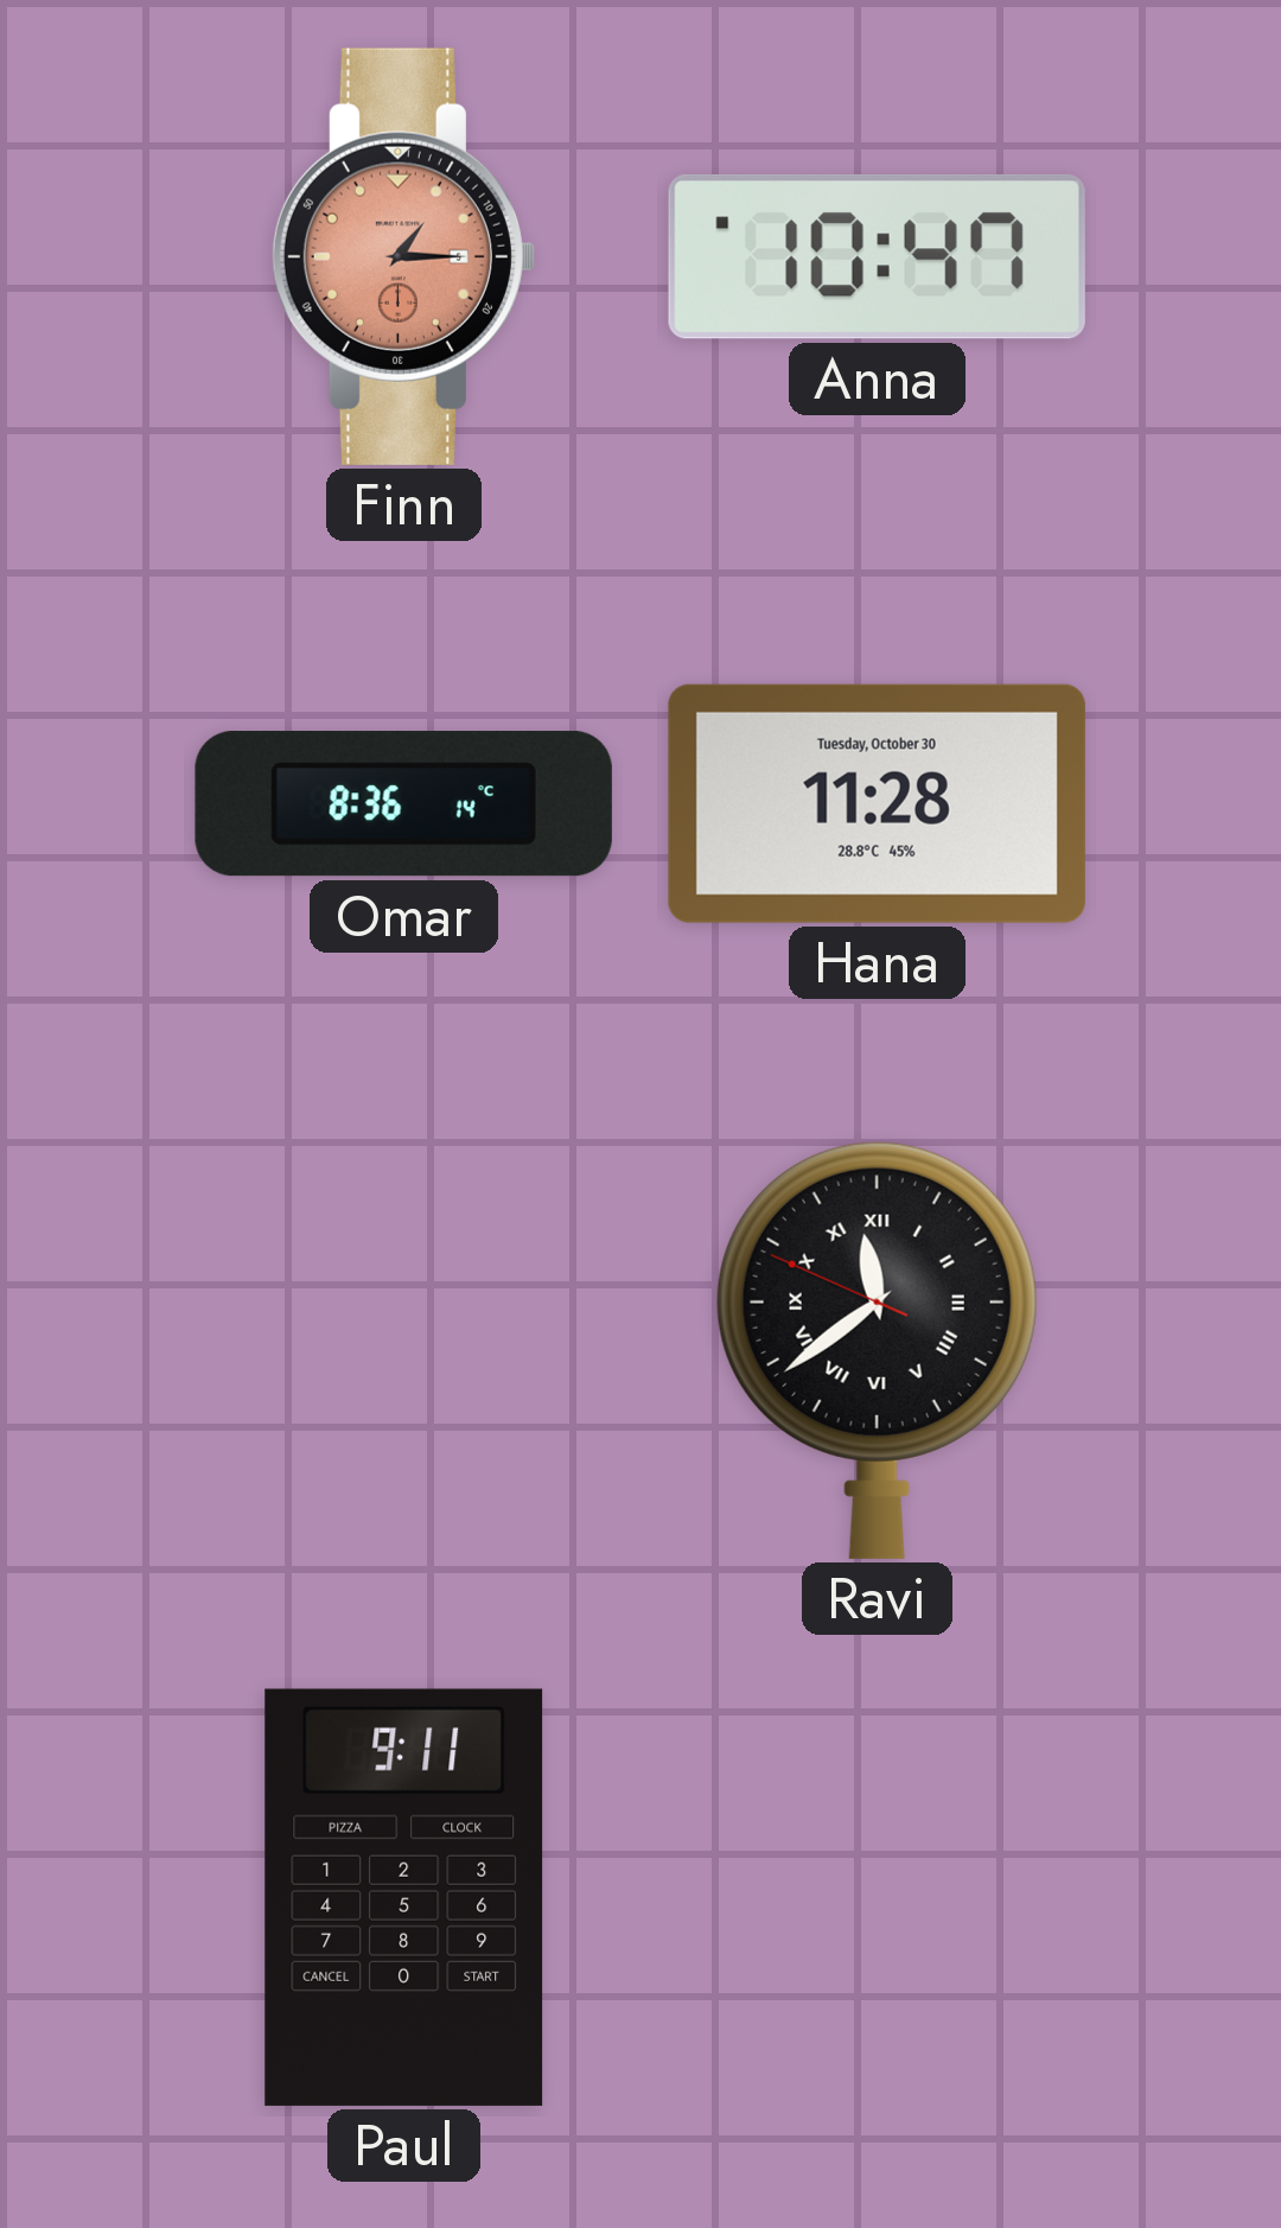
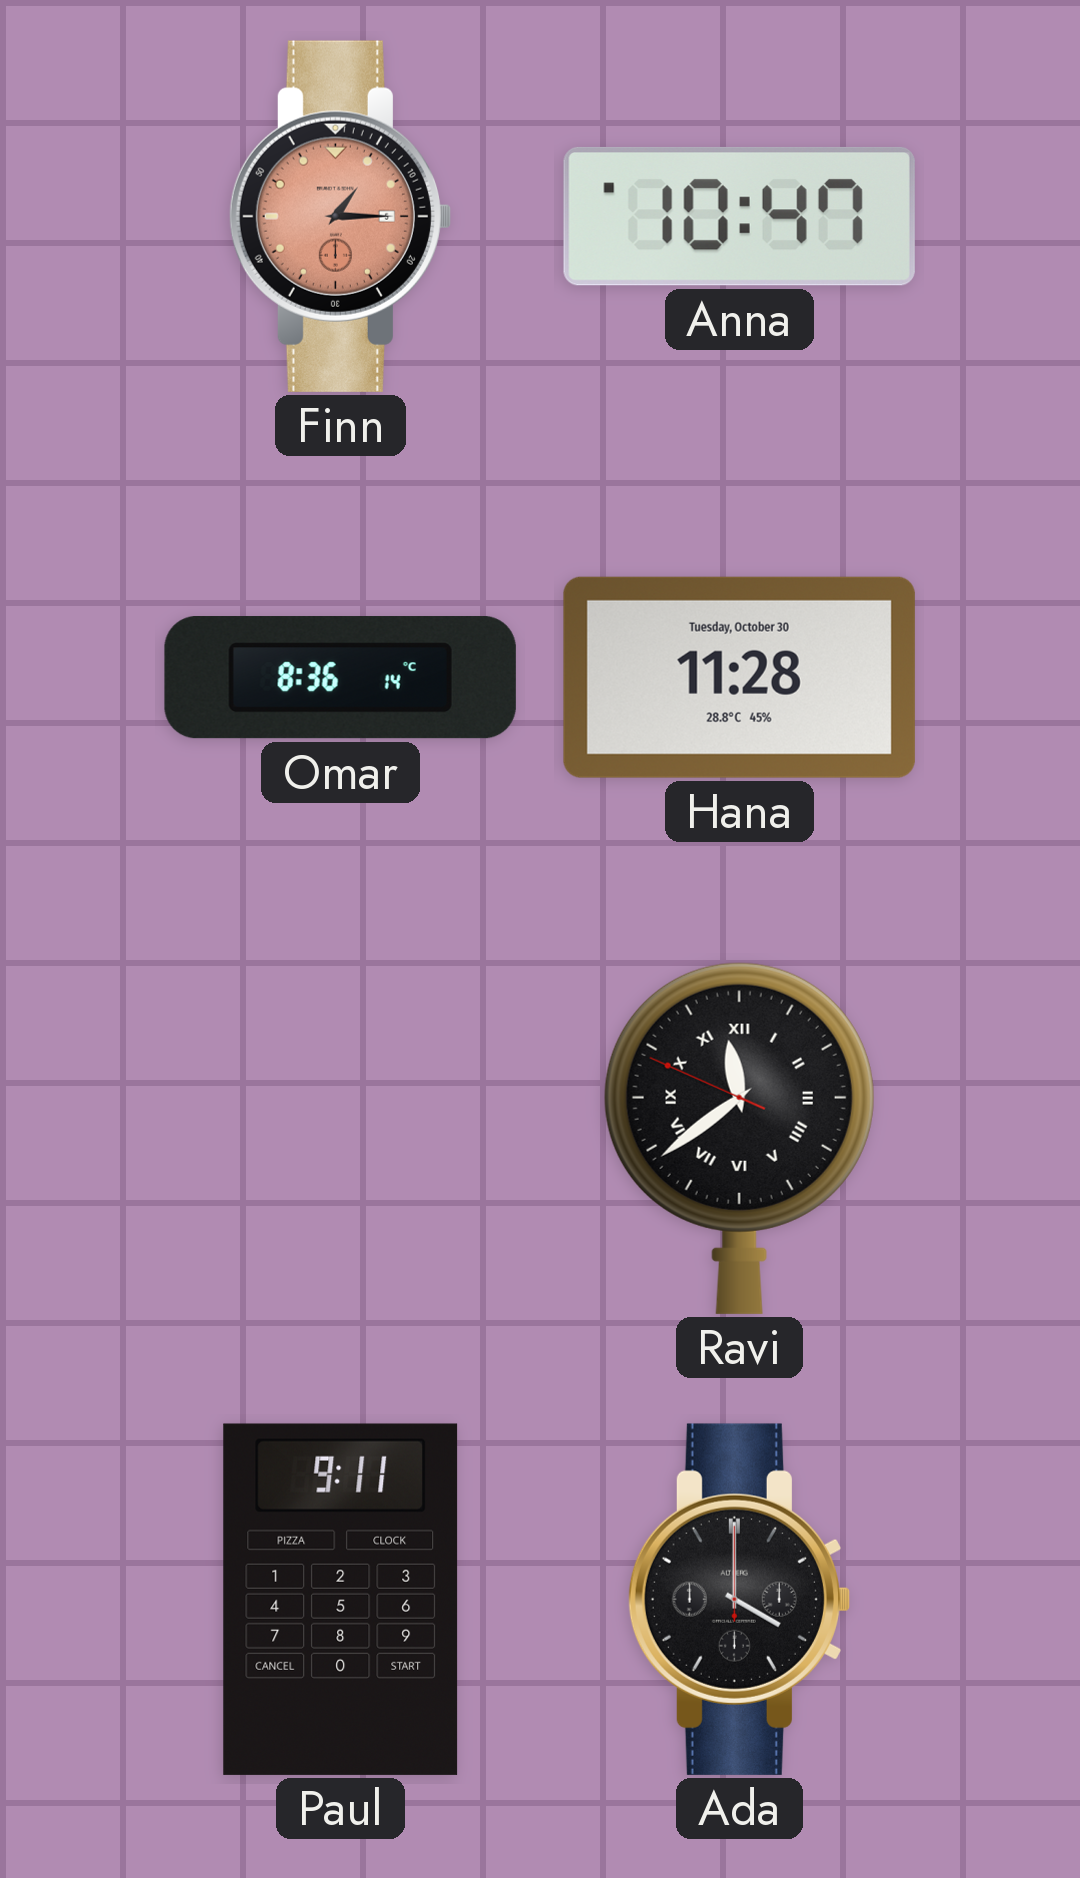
Ada: none -> 4:00
